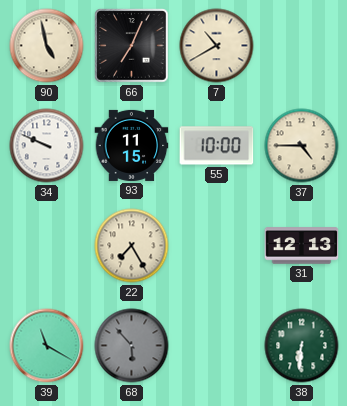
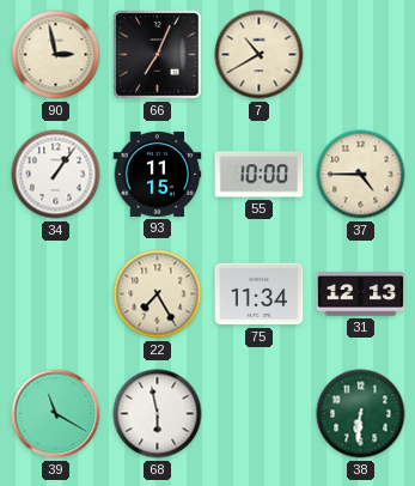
90: 4:58 -> 2:58
34: 9:49 -> 1:06
75: none -> 11:34
68: 5:53 -> 5:58
68 dial: grey -> white
